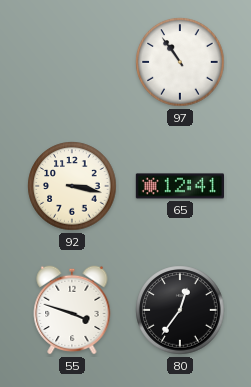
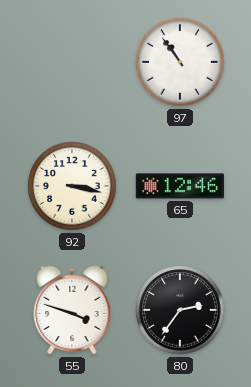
65: 12:41 -> 12:46
80: 12:36 -> 2:36
